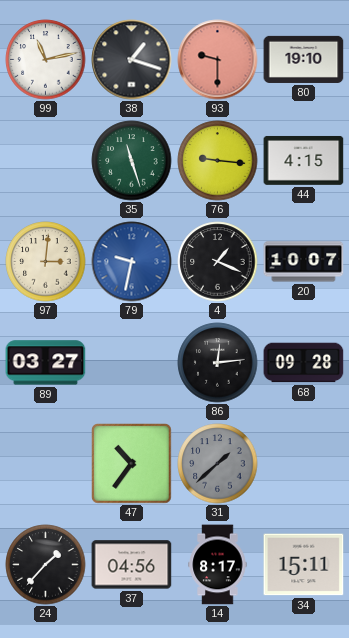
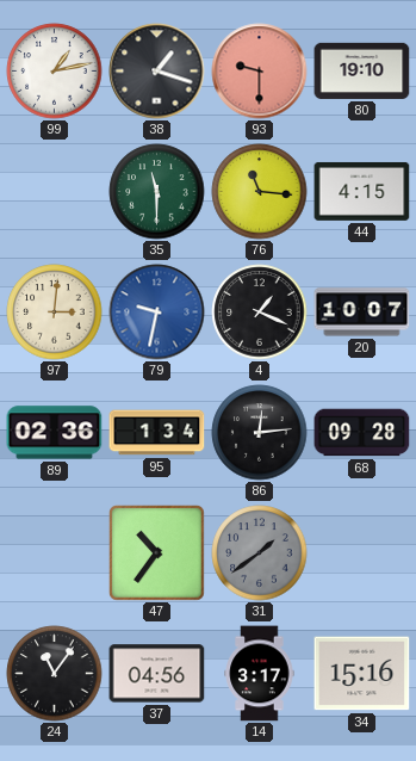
99: 11:13 -> 1:13
35: 11:27 -> 11:30
76: 9:16 -> 11:16
89: 03:27 -> 02:36
95: none -> 1:34
31: 1:38 -> 1:39
24: 1:37 -> 11:06
14: 8:17 -> 3:17
34: 15:11 -> 15:16
